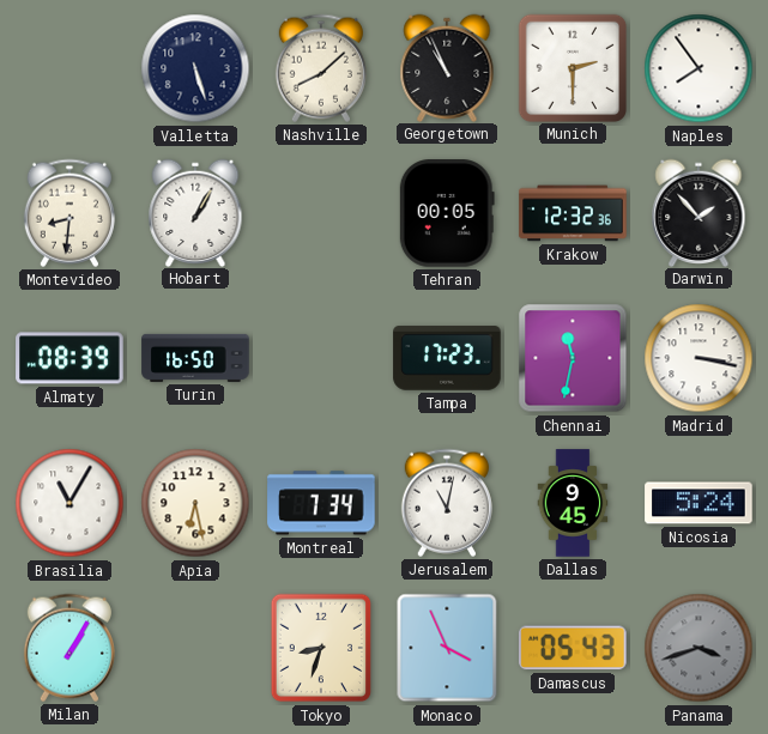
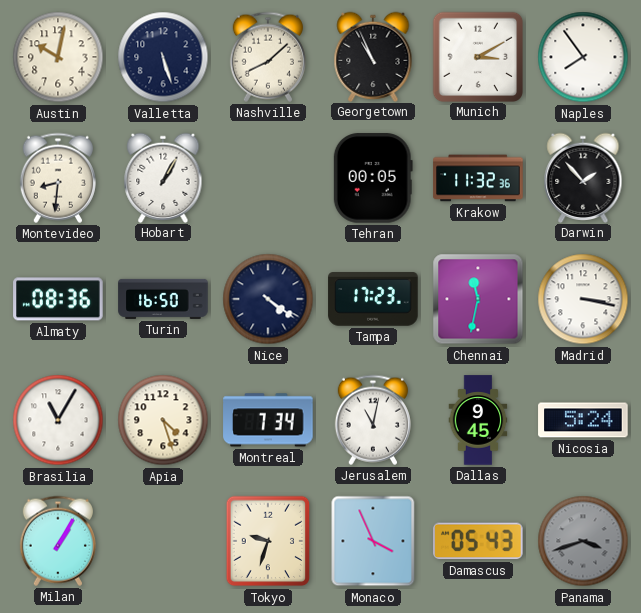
Austin: none -> 10:02
Munich: 2:30 -> 3:10
Krakow: 12:32 -> 11:32
Almaty: 08:39 -> 08:36
Nice: none -> 4:21
Apia: 6:28 -> 4:27
Tokyo: 8:33 -> 9:33
